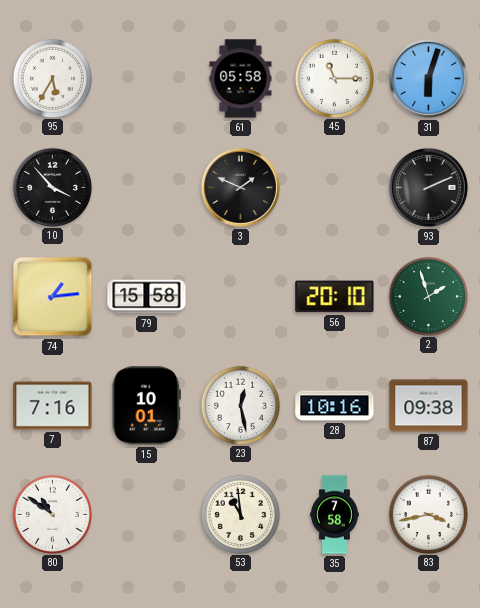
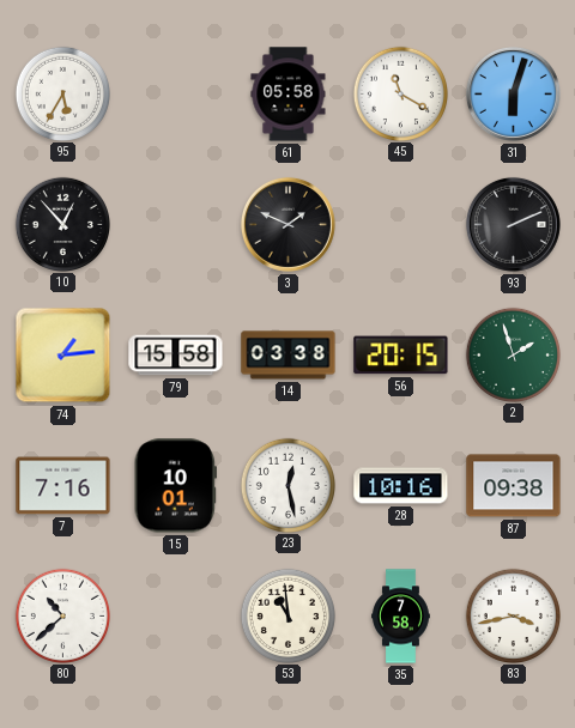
45: 11:15 -> 11:20
10: 3:53 -> 12:53
14: none -> 03:38
56: 20:10 -> 20:15
80: 10:51 -> 10:38
